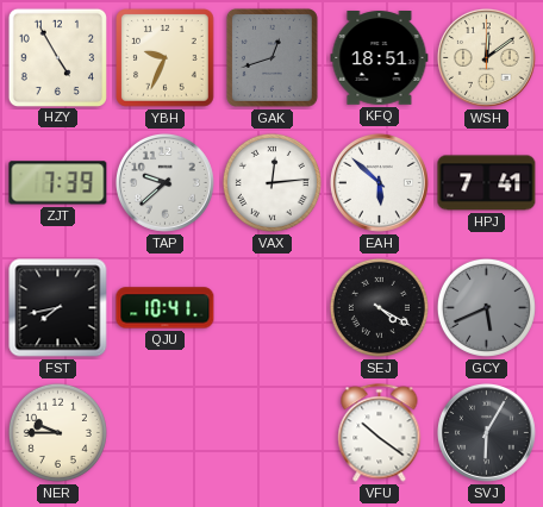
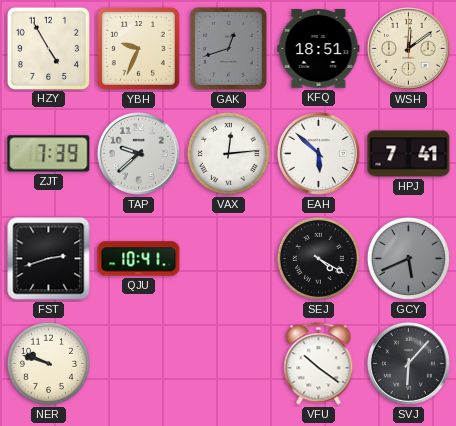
FST: 7:43 -> 2:42
NER: 9:45 -> 9:48
SVJ: 6:05 -> 6:07
